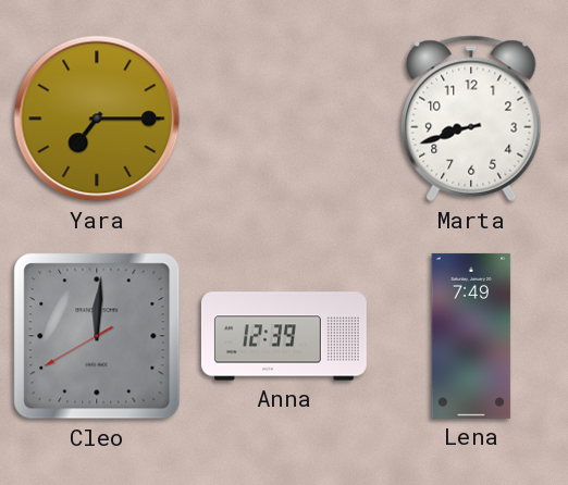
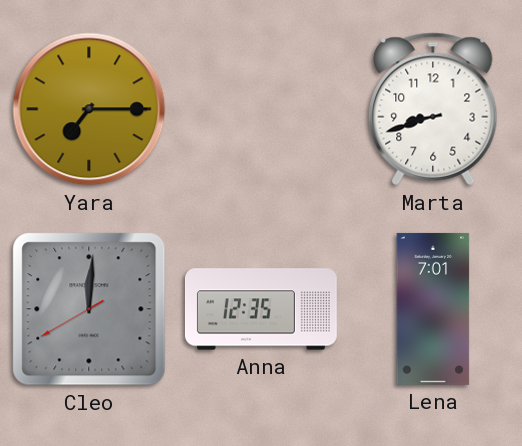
Anna: 12:39 -> 12:35
Lena: 7:49 -> 7:01
